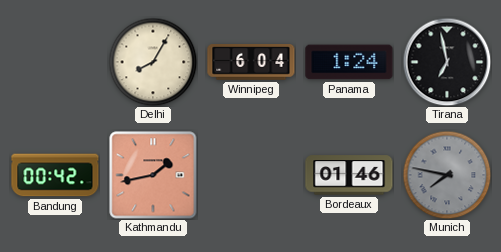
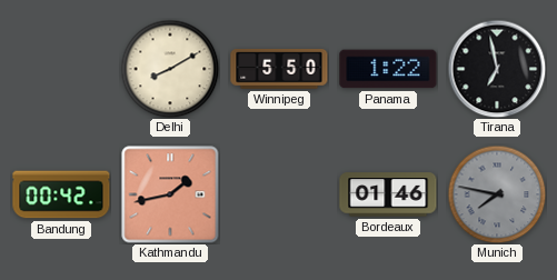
Delhi: 8:05 -> 8:10
Winnipeg: 6:04 -> 5:50
Panama: 1:24 -> 1:22
